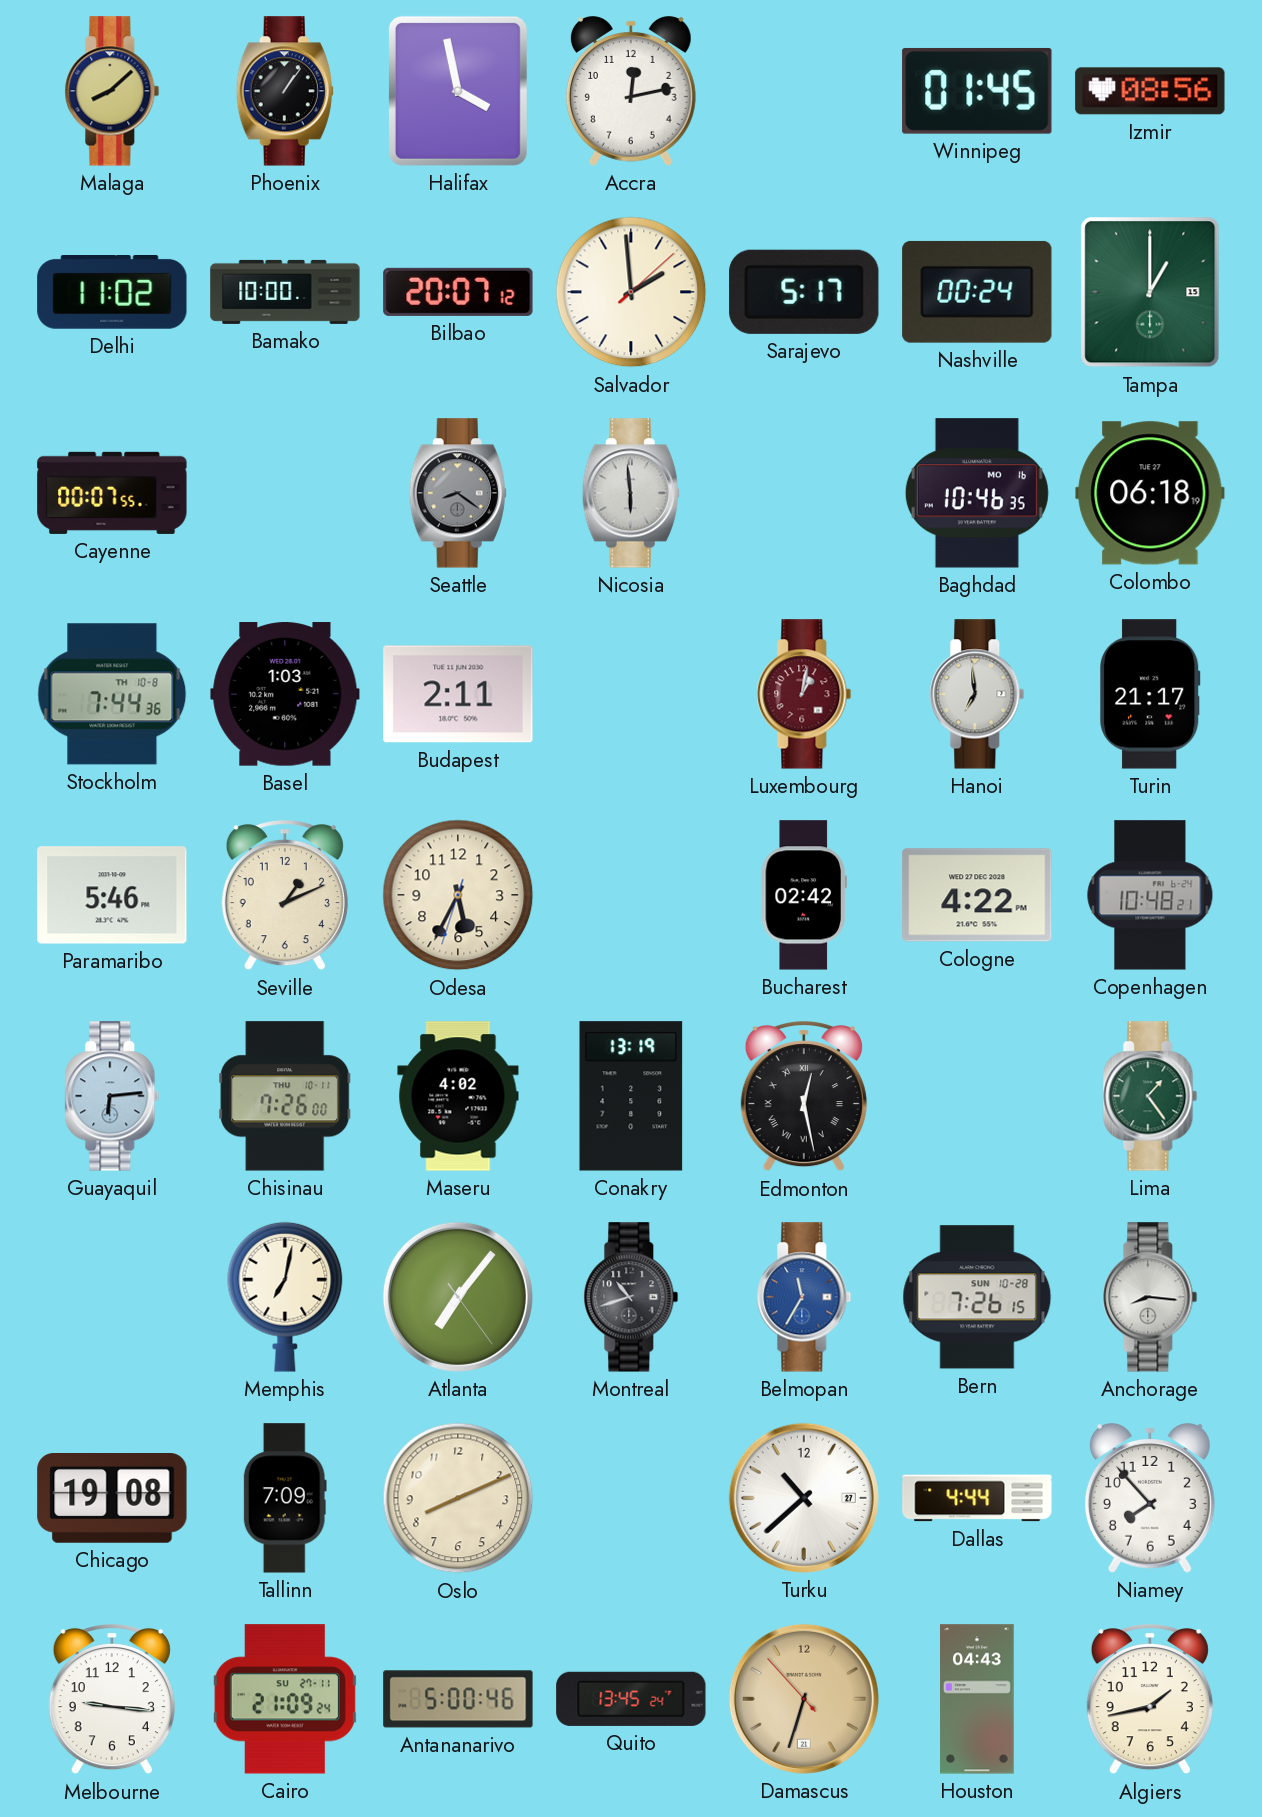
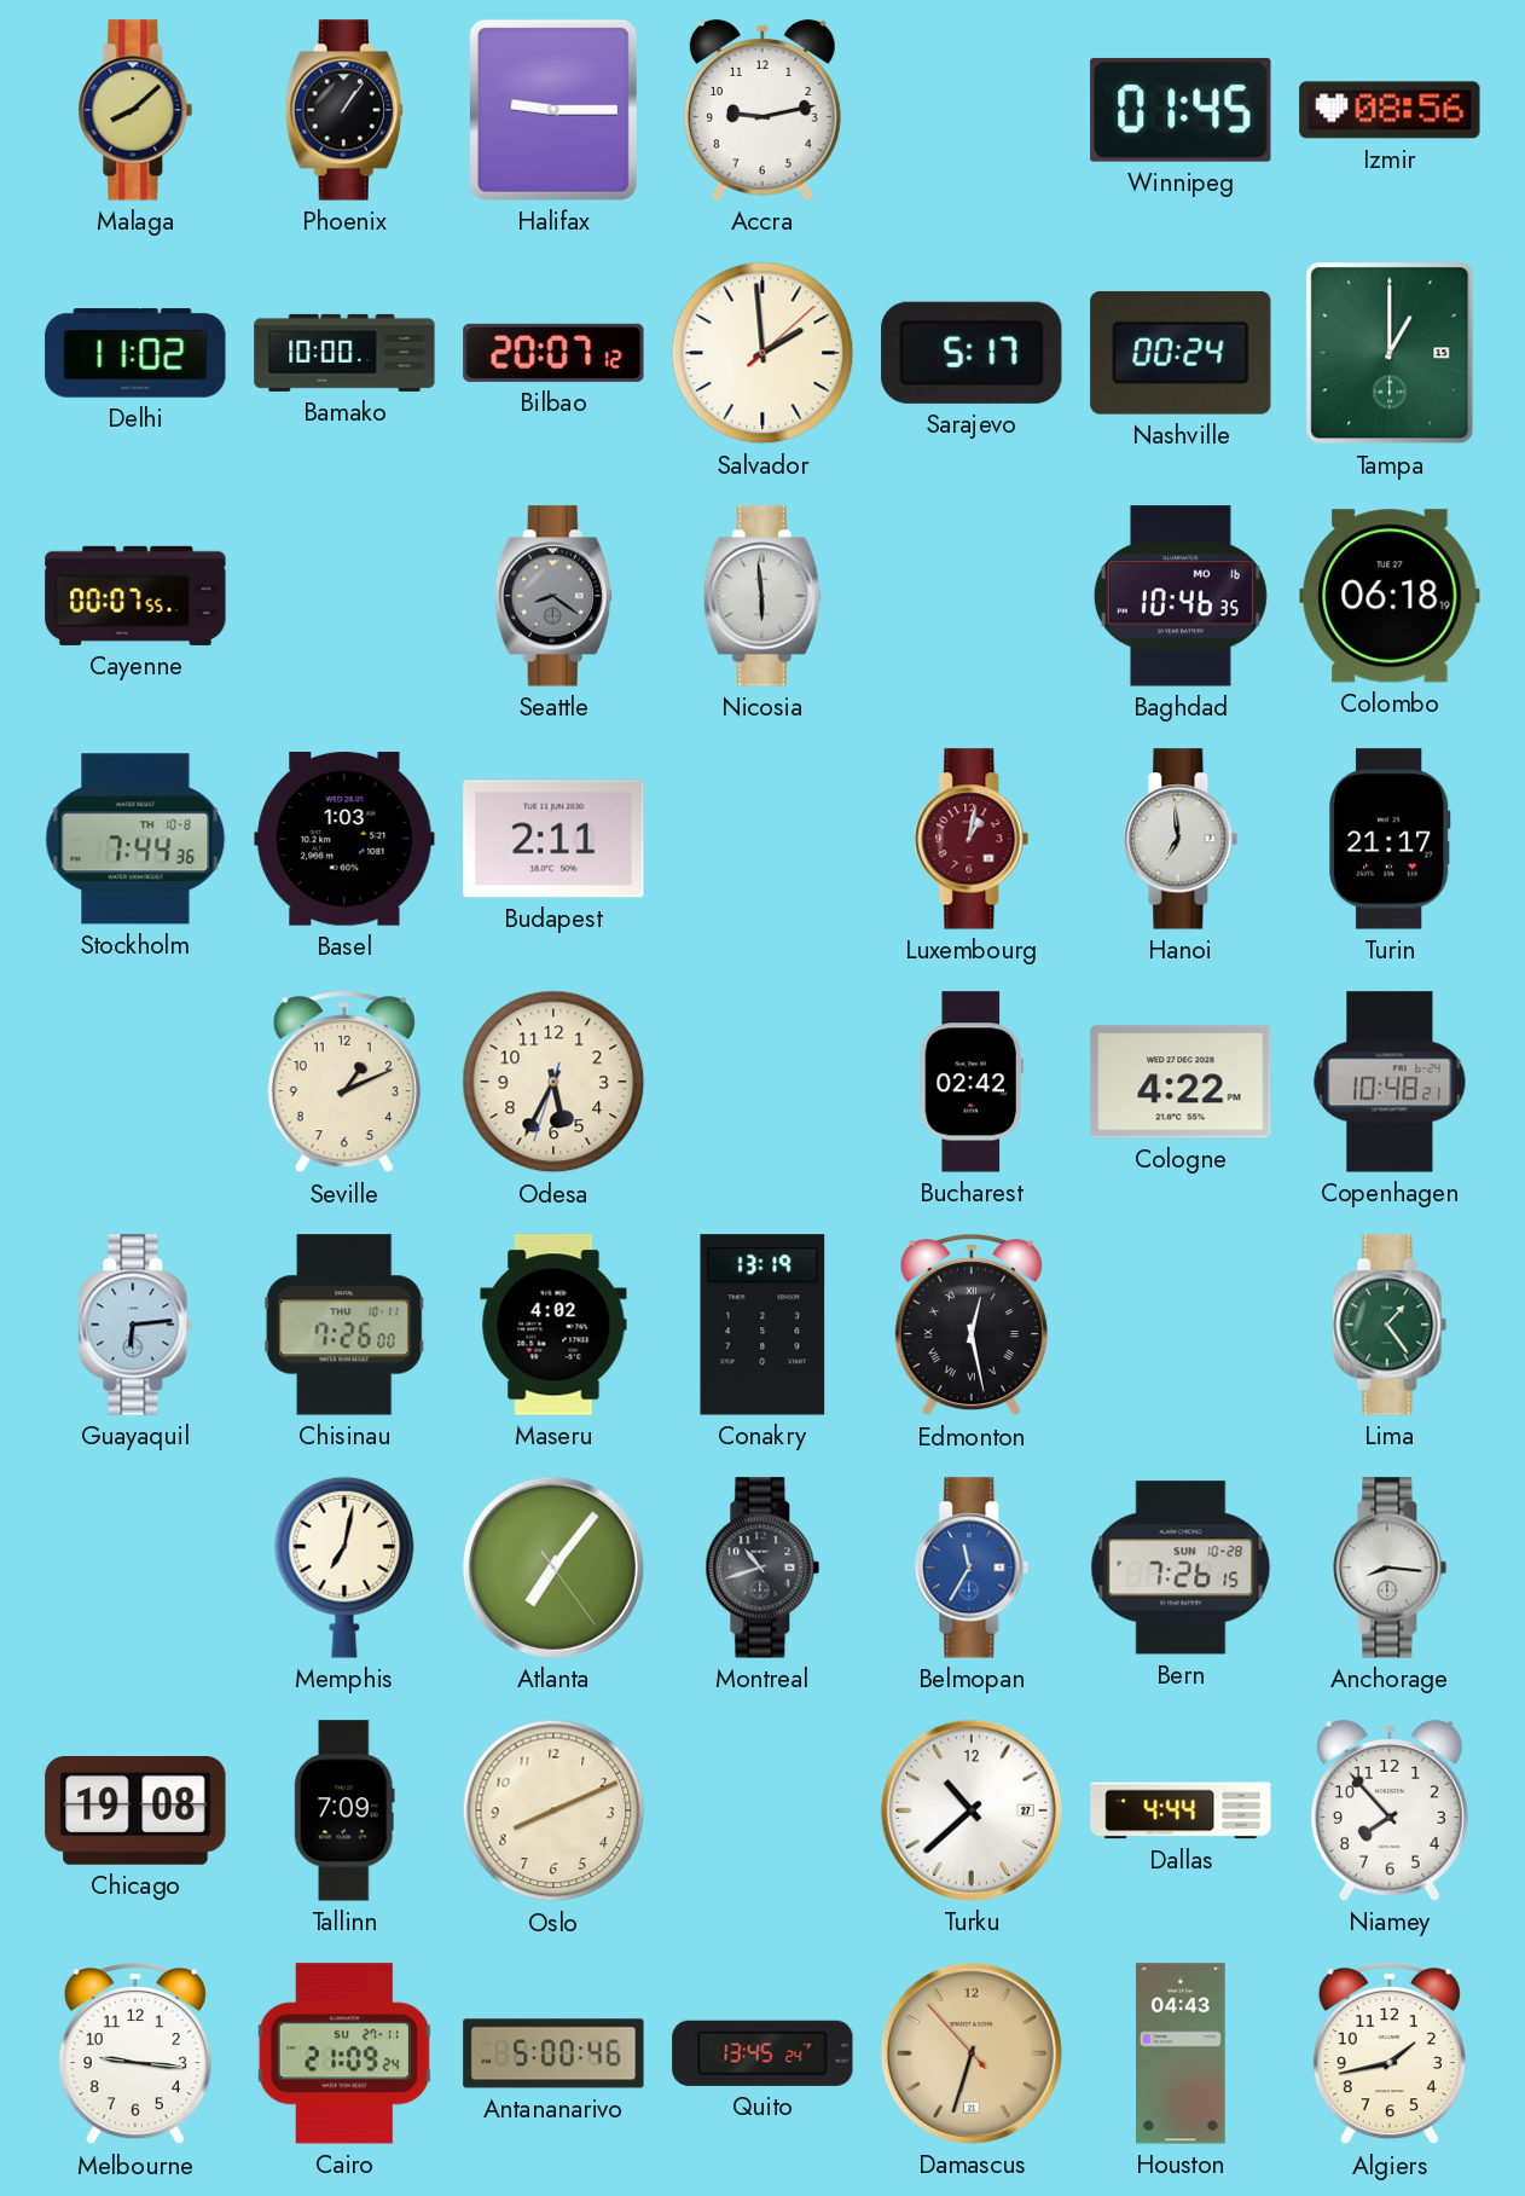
Halifax: 3:58 -> 9:15
Accra: 12:13 -> 9:13
Paramaribo: 5:46 -> none
